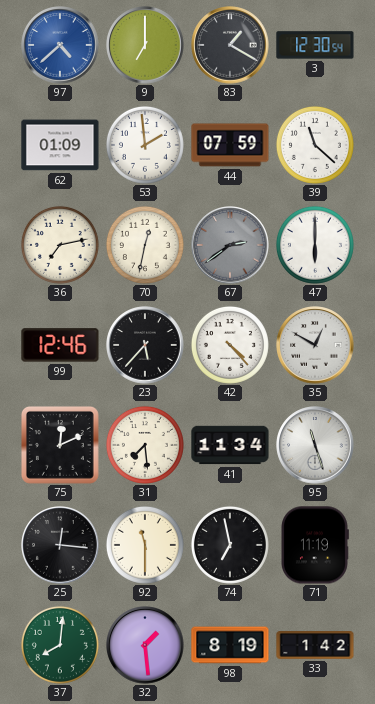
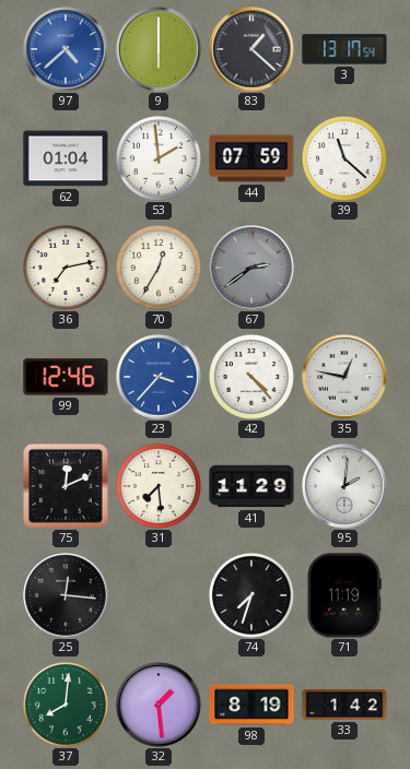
9: 7:00 -> 6:00
83: 1:20 -> 1:22
3: 12:30 -> 13:17
62: 01:09 -> 01:04
70: 12:32 -> 12:35
47: 6:00 -> none
23: 5:37 -> 3:37
23 dial: black -> blue
35: 12:50 -> 12:47
41: 11:34 -> 11:29
95: 11:27 -> 2:01
92: 11:30 -> none
74: 6:58 -> 7:33
